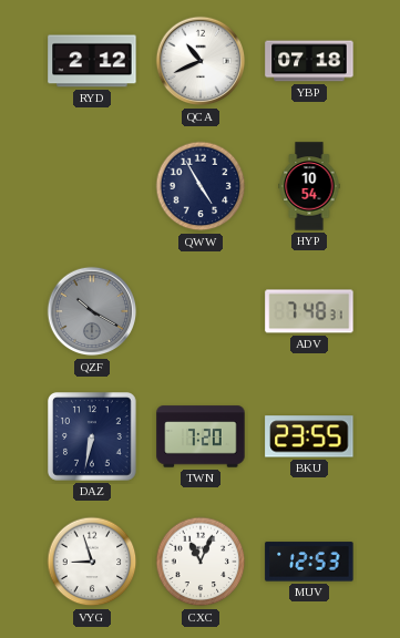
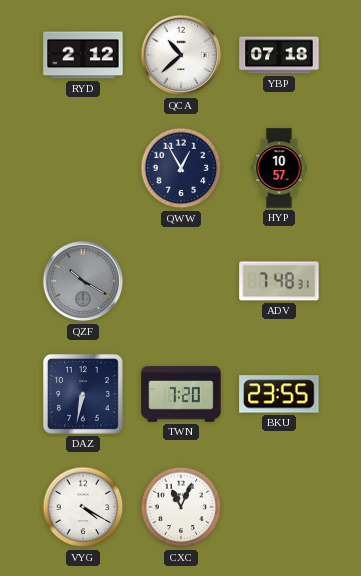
QCA: 10:41 -> 10:38
QWW: 4:55 -> 12:55
HYP: 10:54 -> 10:57
VYG: 8:57 -> 4:20
MUV: 12:53 -> none
